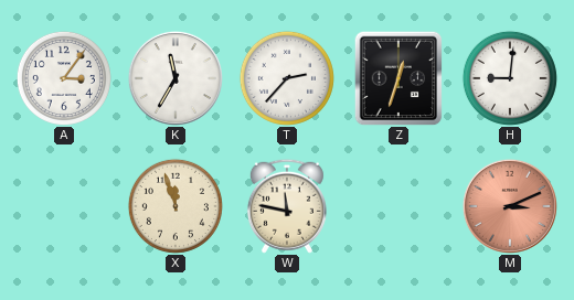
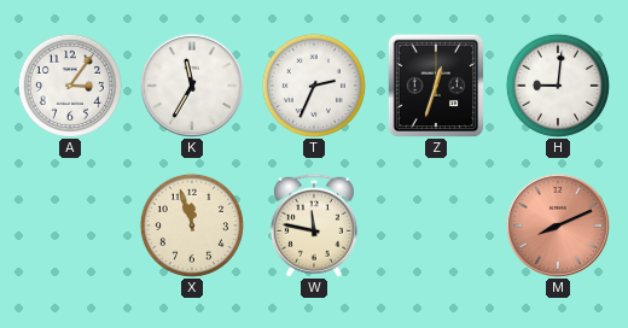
T: 2:37 -> 2:34
M: 3:11 -> 8:11
